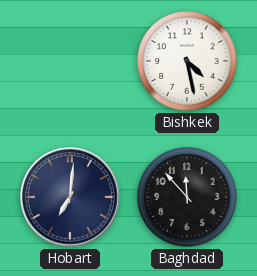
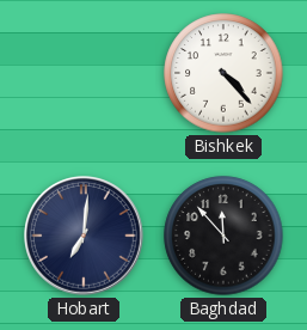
Bishkek: 4:28 -> 4:23
